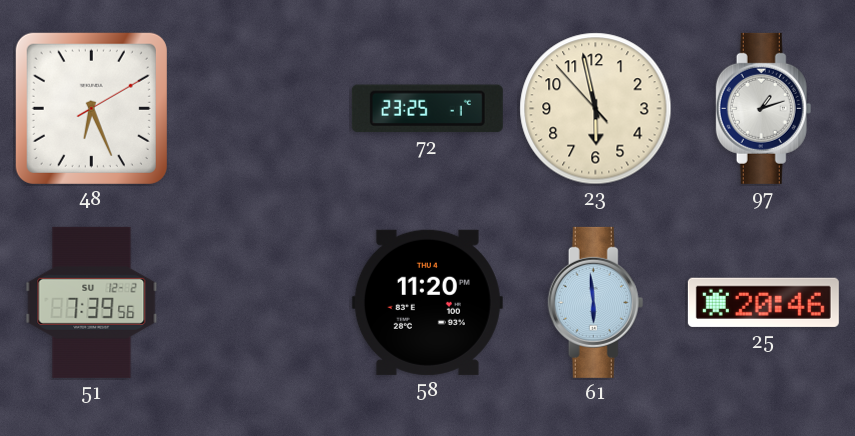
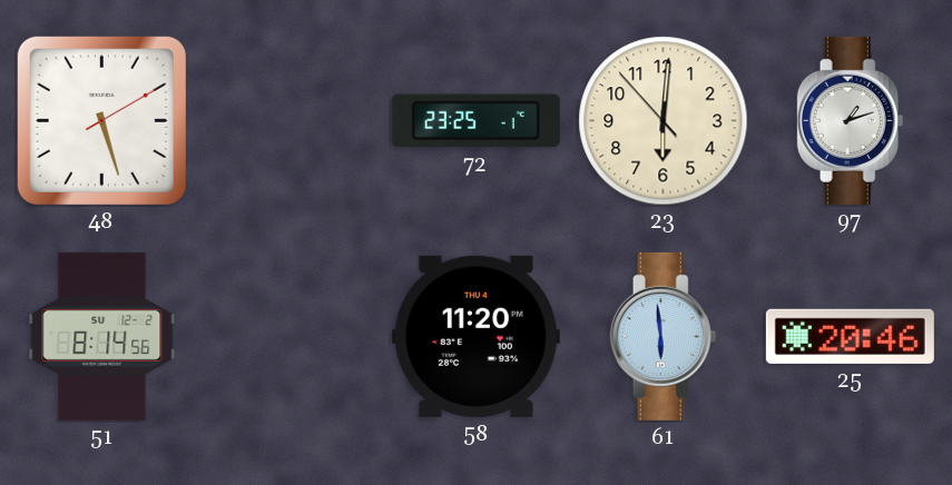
48: 6:26 -> 5:27
23: 5:57 -> 6:00
51: 7:39 -> 8:14
